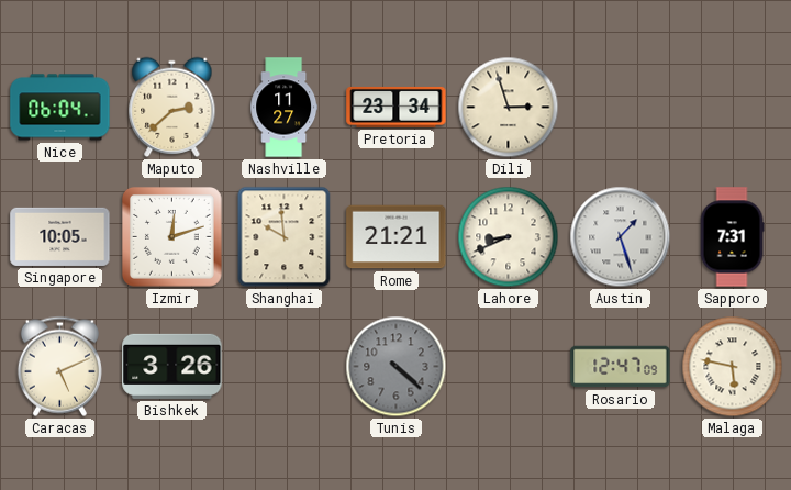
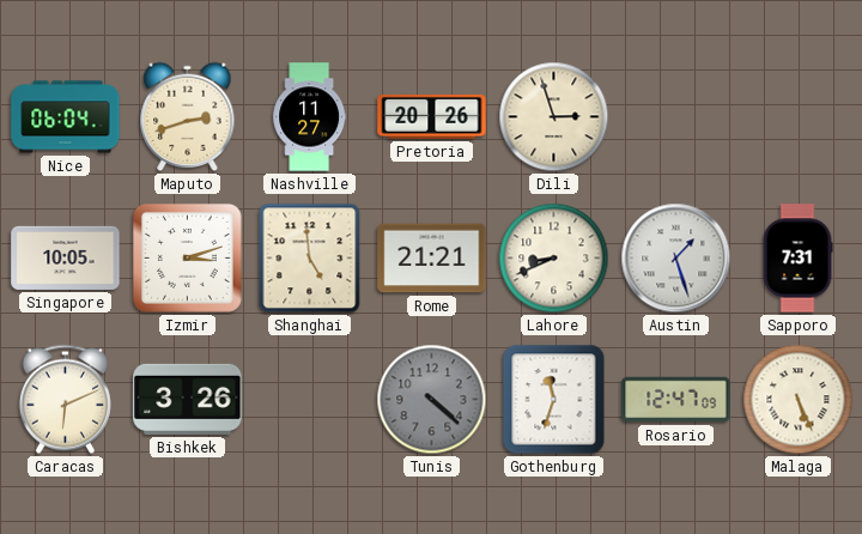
Maputo: 2:38 -> 2:42
Pretoria: 23:34 -> 20:26
Izmir: 12:12 -> 3:12
Shanghai: 9:59 -> 4:59
Caracas: 5:11 -> 6:11
Gothenburg: none -> 11:33
Malaga: 5:47 -> 5:26
